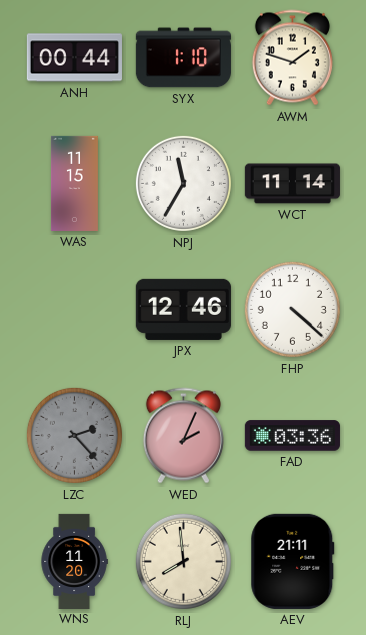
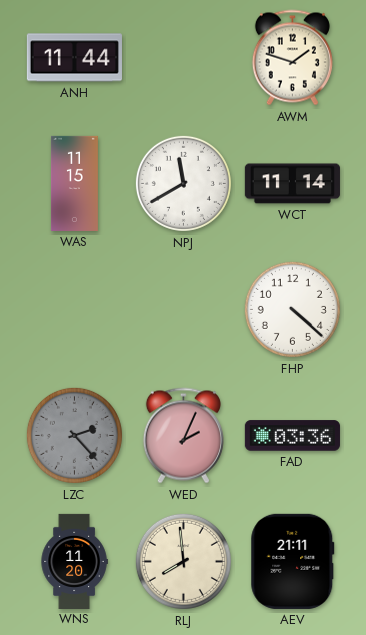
ANH: 00:44 -> 11:44
SYX: 1:10 -> none
NPJ: 11:35 -> 11:40
JPX: 12:46 -> none
